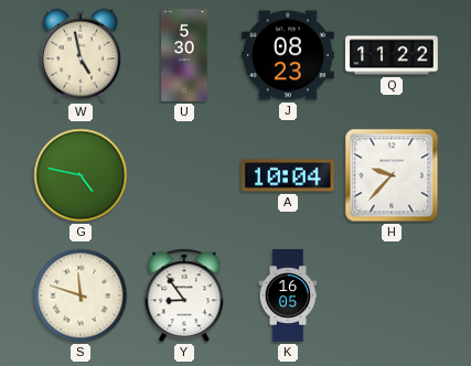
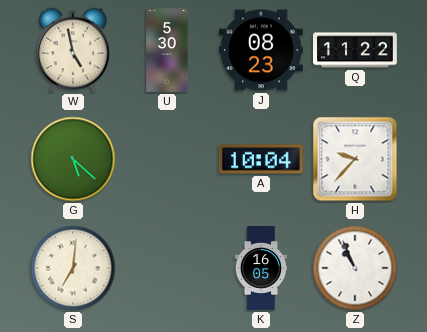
G: 4:47 -> 5:22
S: 11:48 -> 7:01
Y: 8:54 -> none
Z: none -> 10:56
